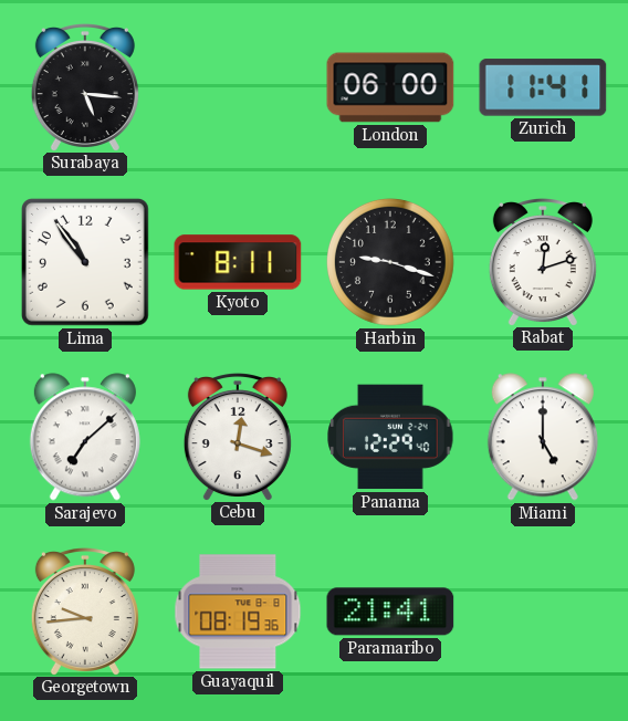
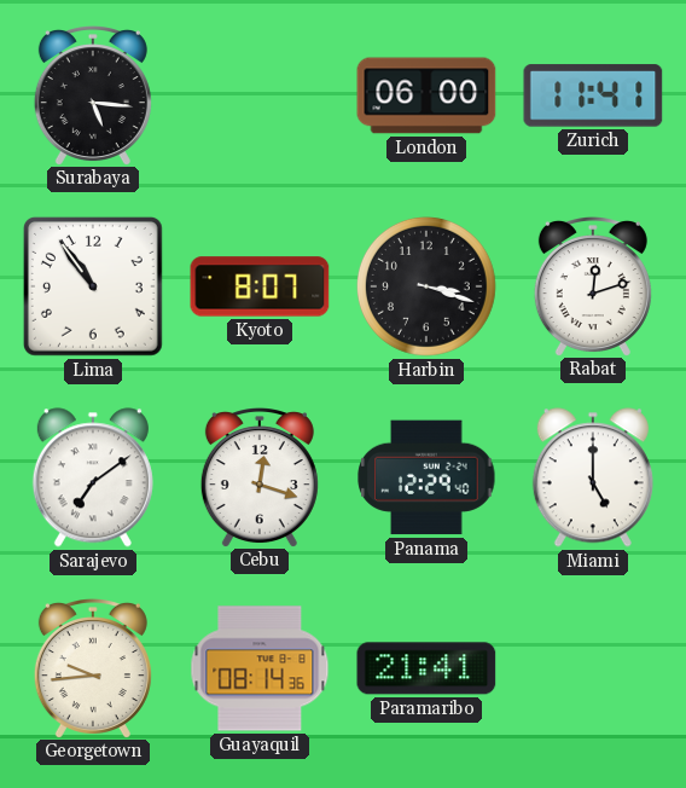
Kyoto: 8:11 -> 8:07
Harbin: 9:18 -> 3:18
Sarajevo: 7:08 -> 7:09
Guayaquil: 08:19 -> 08:14
